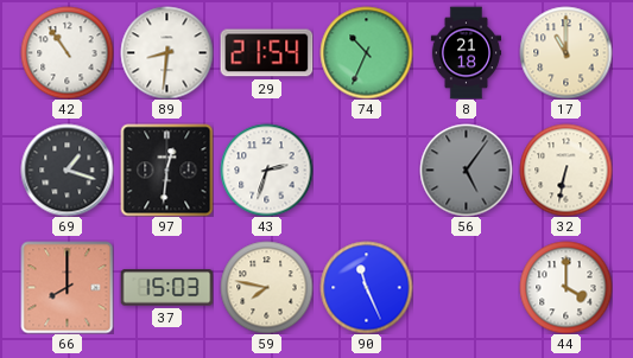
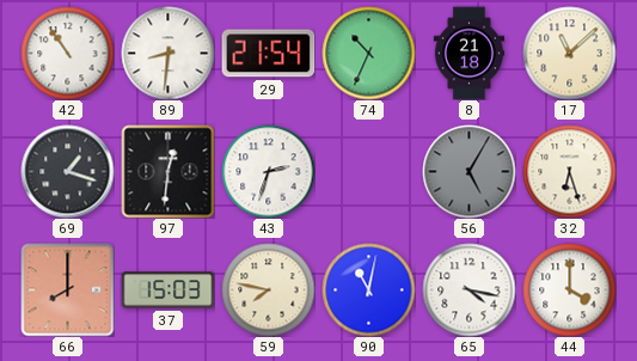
17: 11:00 -> 11:08
56: 5:06 -> 5:05
32: 6:32 -> 6:27
90: 11:26 -> 11:02
65: none -> 4:17
